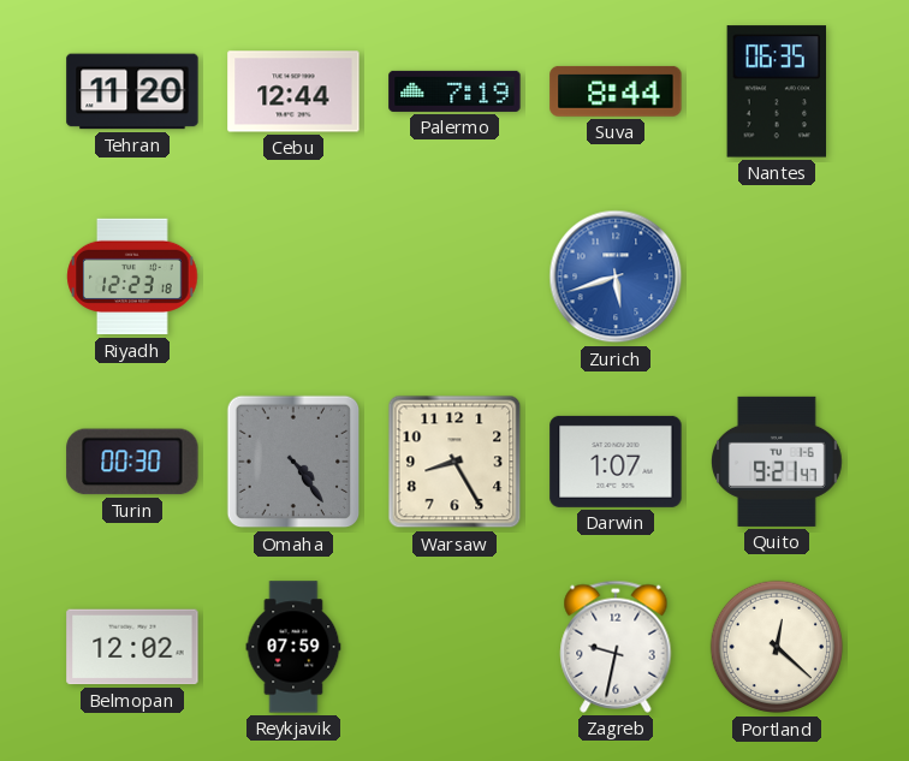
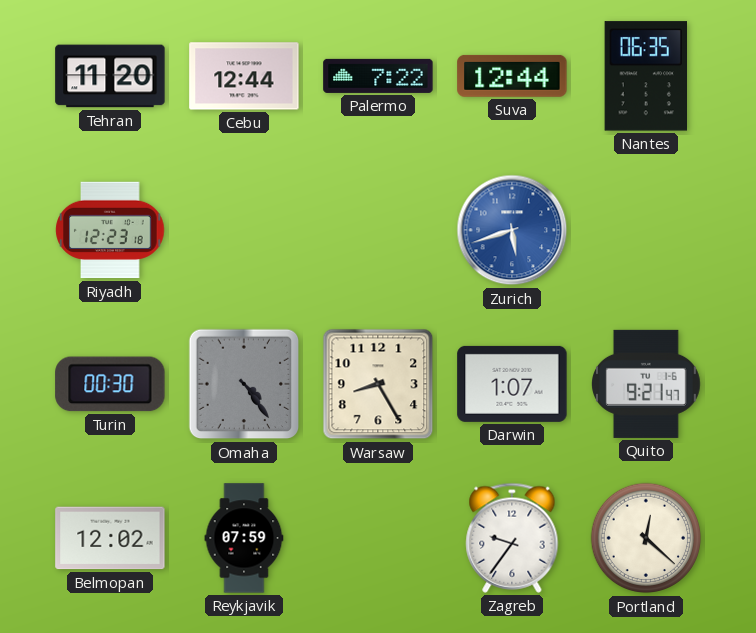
Palermo: 7:19 -> 7:22
Suva: 8:44 -> 12:44
Zagreb: 9:32 -> 9:36
